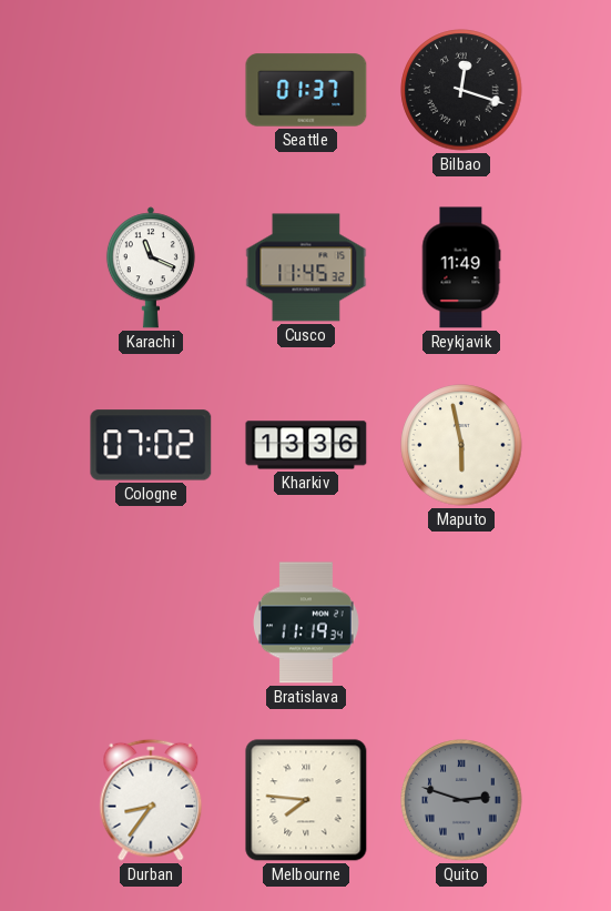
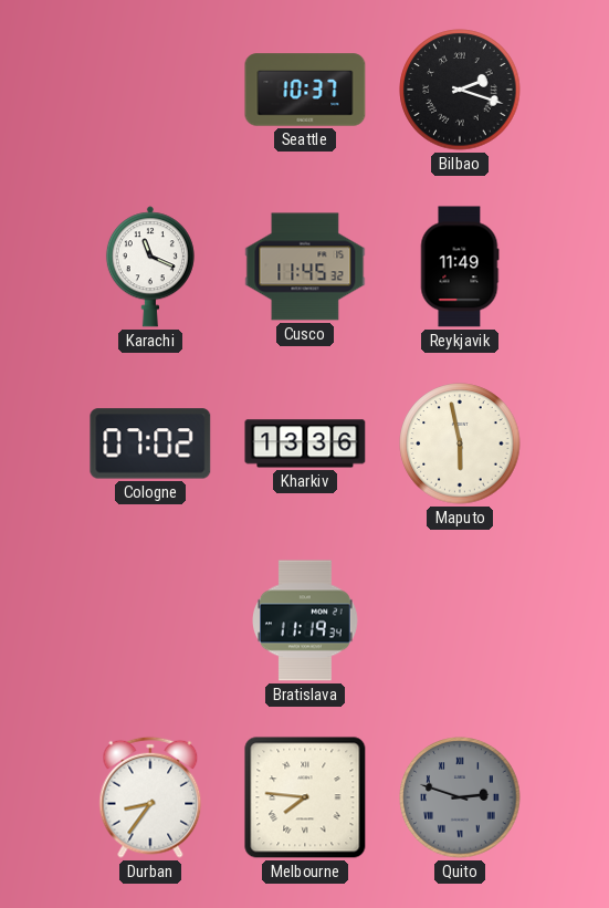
Seattle: 01:37 -> 10:37
Bilbao: 12:18 -> 2:18
